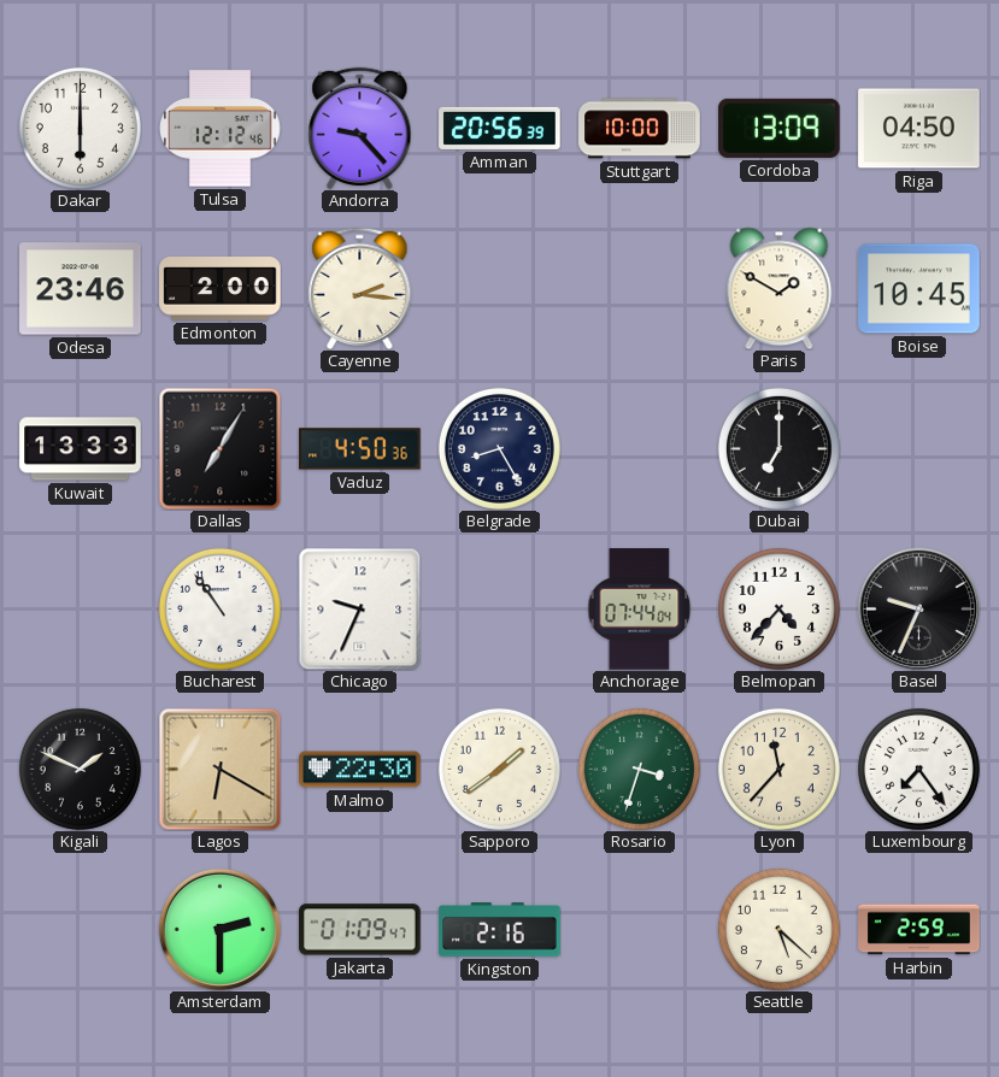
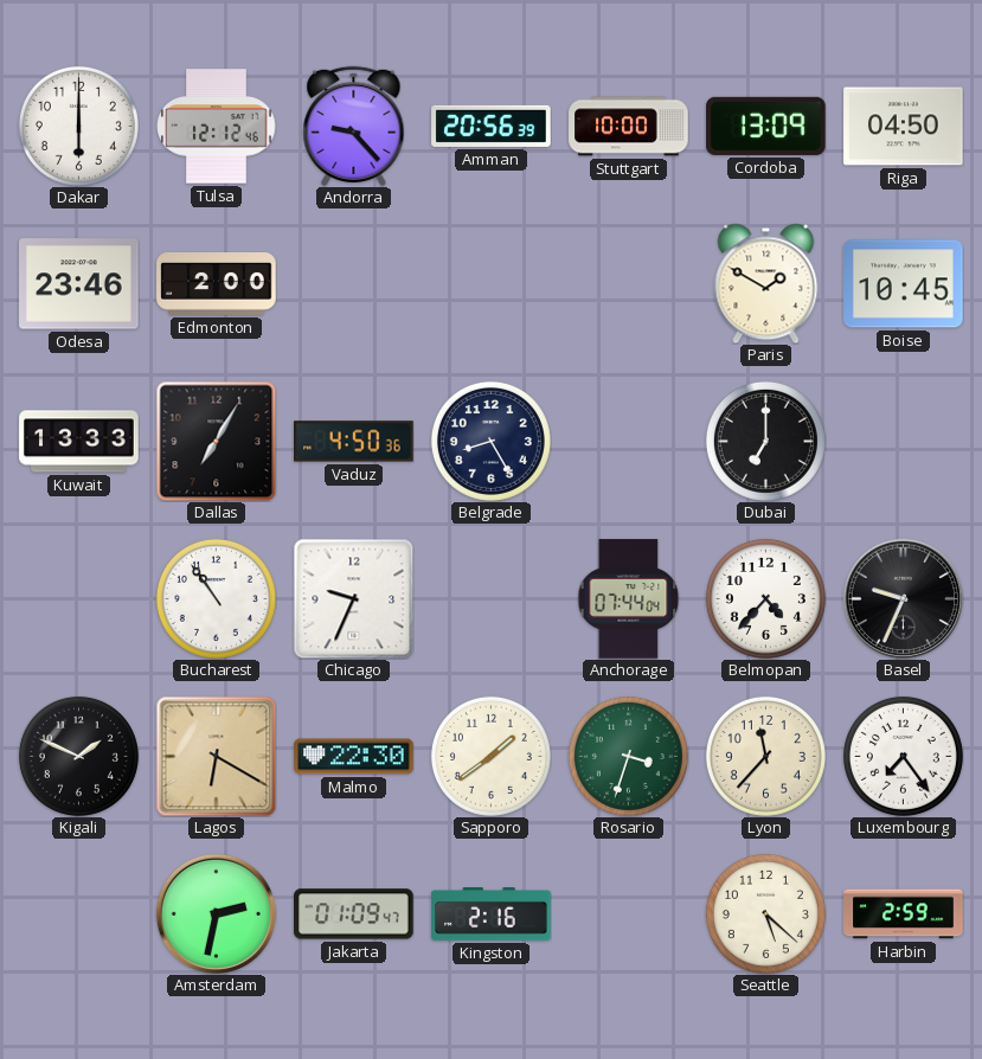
Cayenne: 2:16 -> none
Amsterdam: 2:30 -> 2:32
